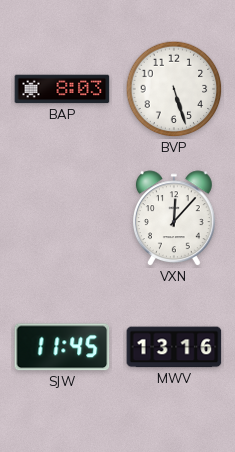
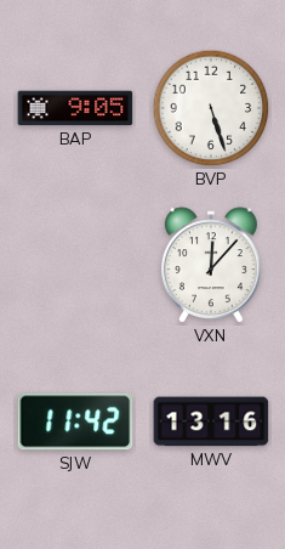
BAP: 8:03 -> 9:05
SJW: 11:45 -> 11:42
